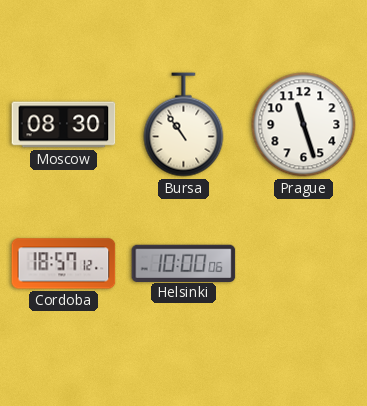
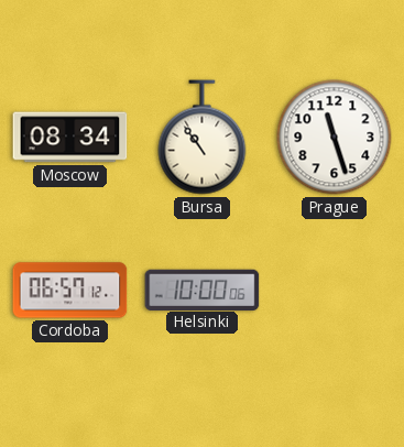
Moscow: 08:30 -> 08:34
Cordoba: 18:57 -> 06:57
